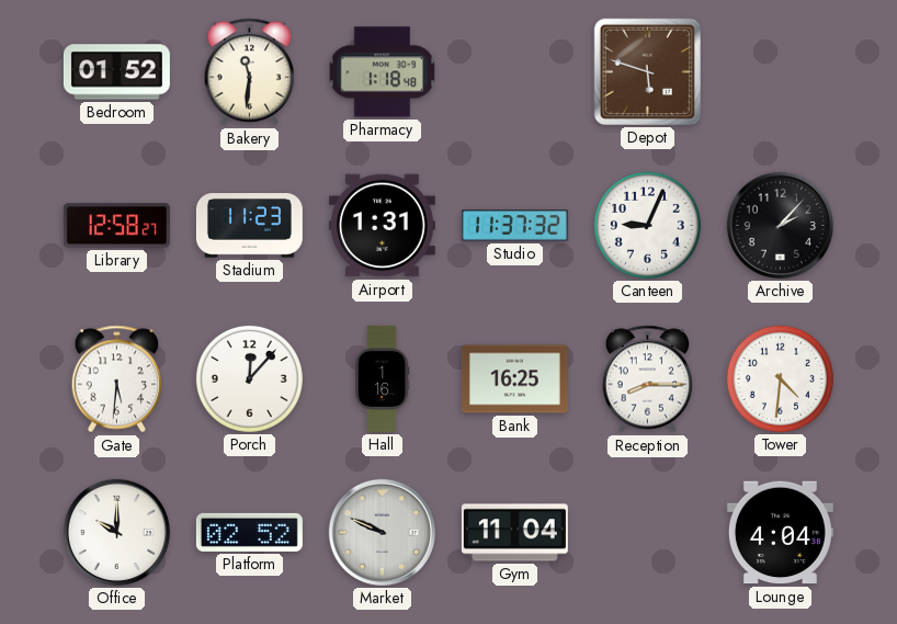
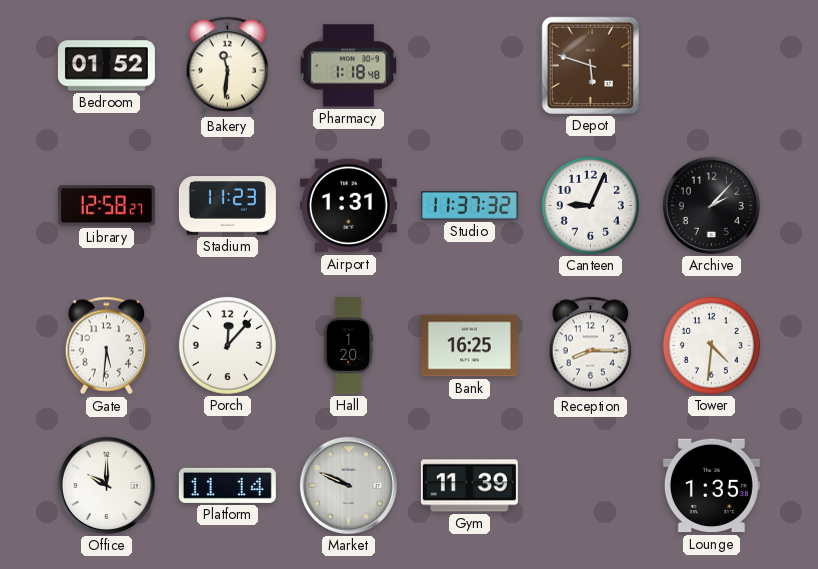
Hall: 1:16 -> 1:20
Platform: 02:52 -> 11:14
Gym: 11:04 -> 11:39
Lounge: 4:04 -> 1:35
